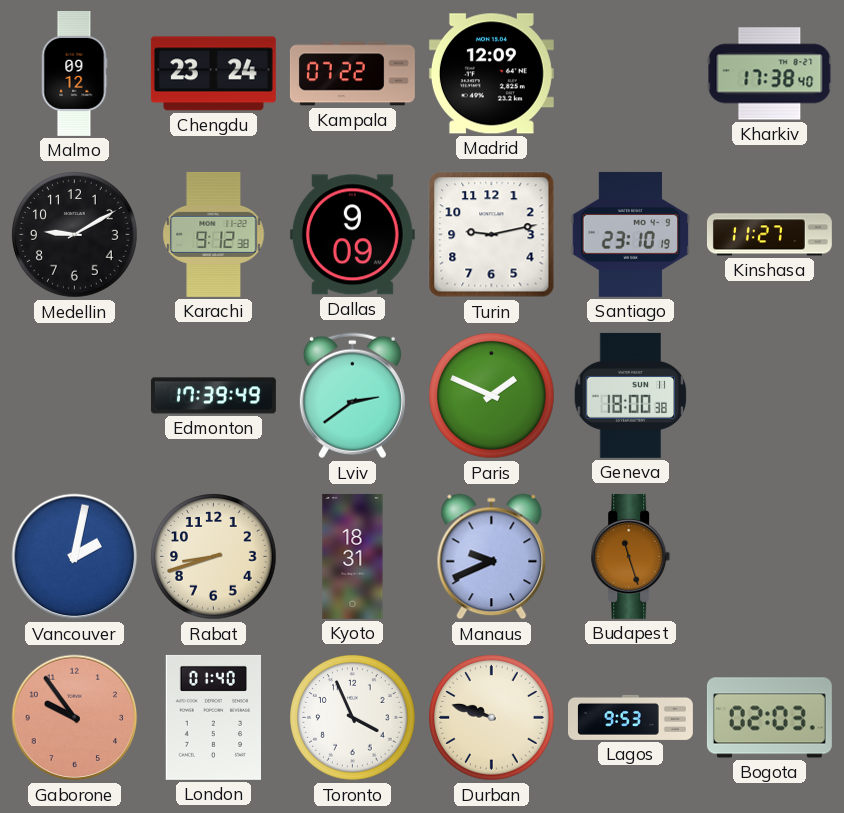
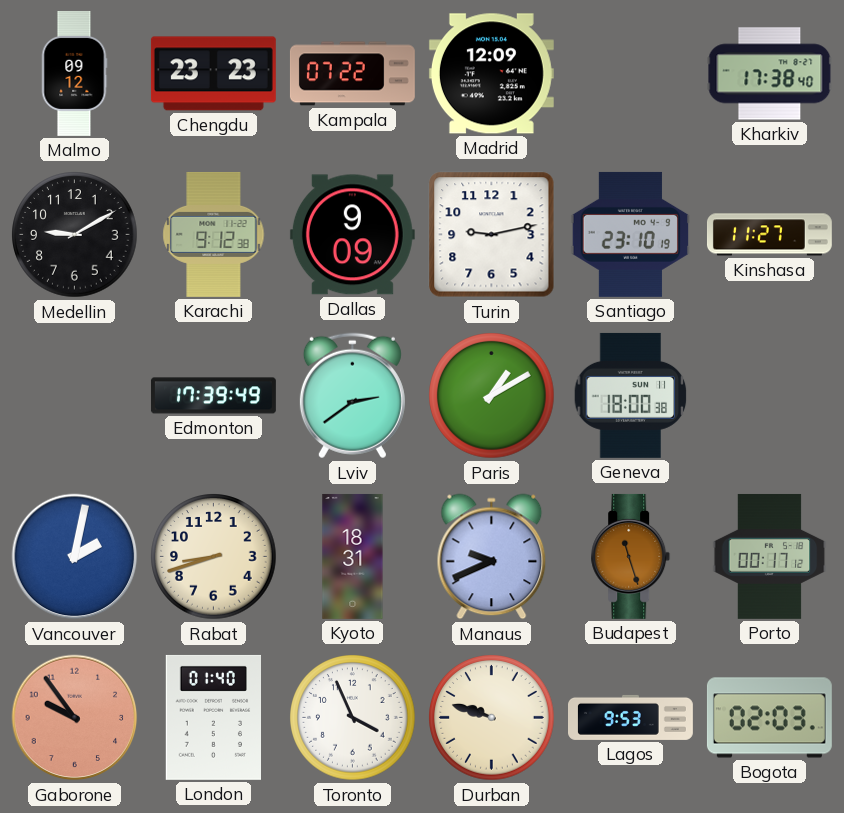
Chengdu: 23:24 -> 23:23
Paris: 1:49 -> 1:10
Porto: none -> 00:17
